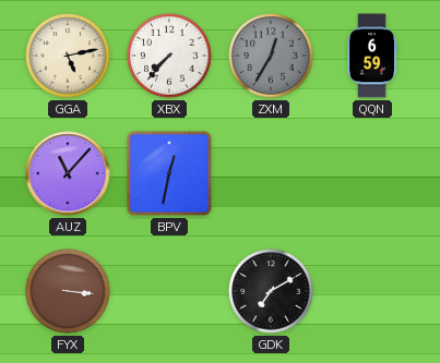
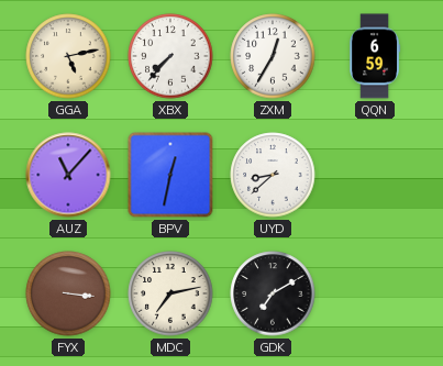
ZXM dial: grey -> white
UYD: none -> 8:38
MDC: none -> 7:13
